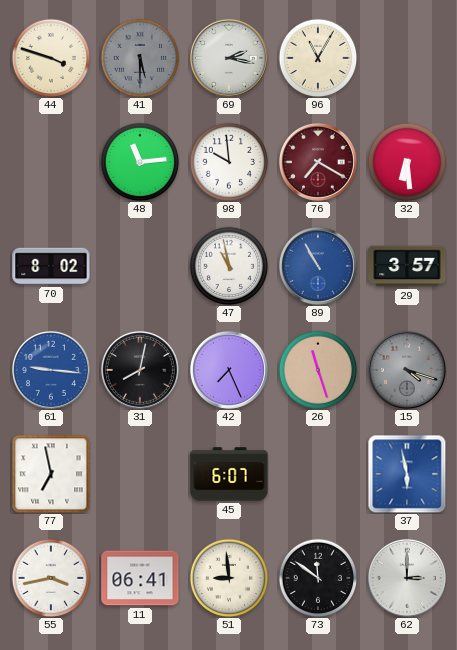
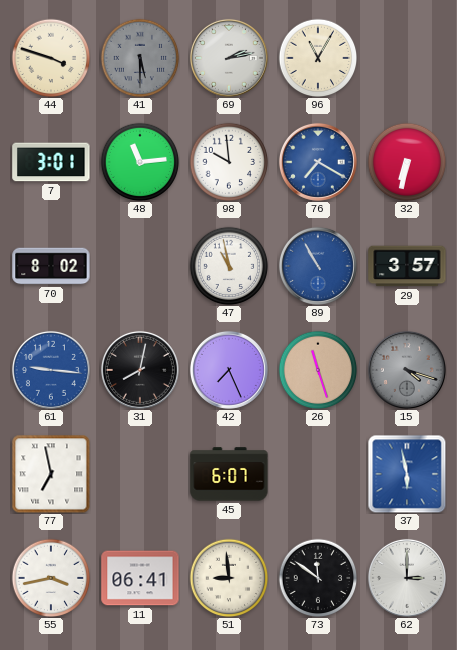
69: 2:17 -> 2:13
7: none -> 3:01
76 dial: burgundy -> blue
32: 6:29 -> 6:32
